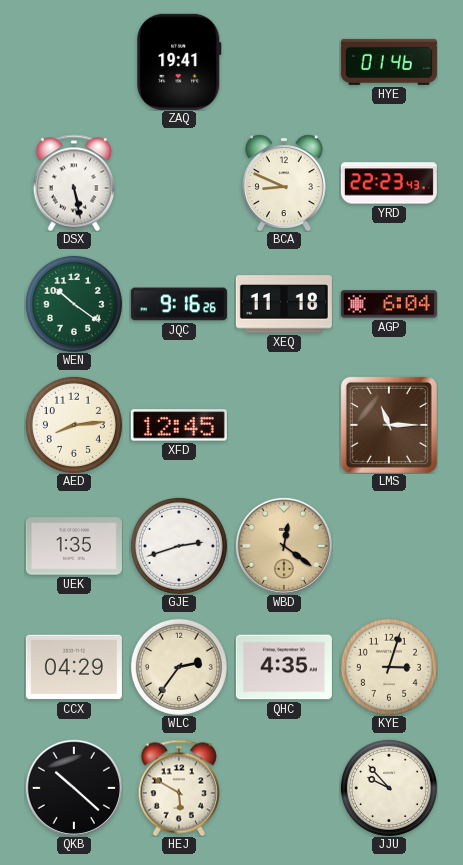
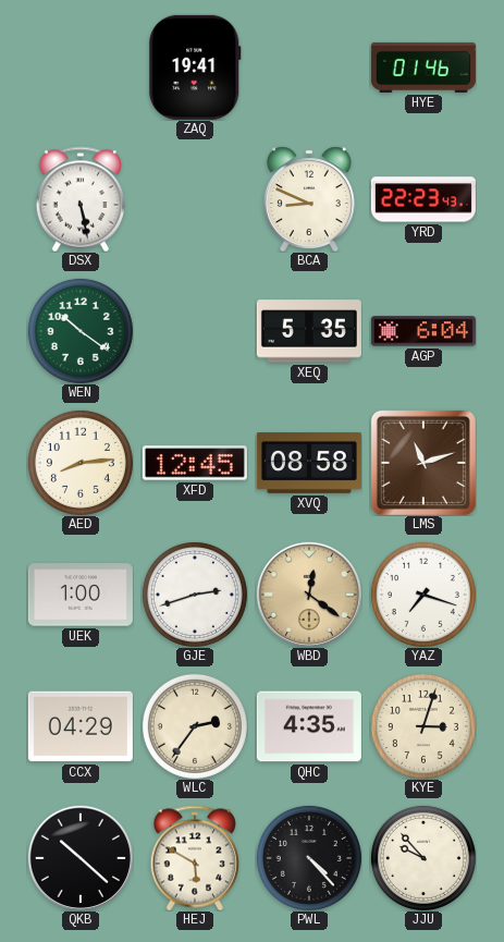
JQC: 9:16 -> none
XEQ: 11:18 -> 5:35
XVQ: none -> 08:58
LMS: 11:15 -> 11:12
UEK: 1:35 -> 1:00
YAZ: none -> 7:18
PWL: none -> 4:23
